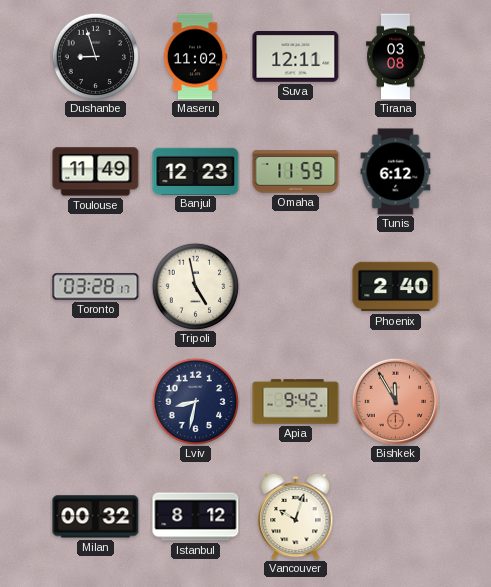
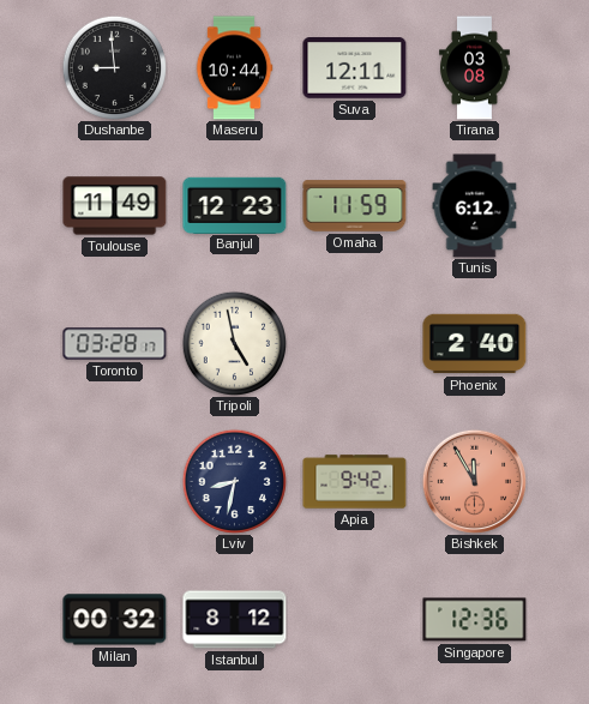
Dushanbe: 8:57 -> 8:59
Maseru: 11:02 -> 10:44
Vancouver: 10:03 -> none
Singapore: none -> 12:36
